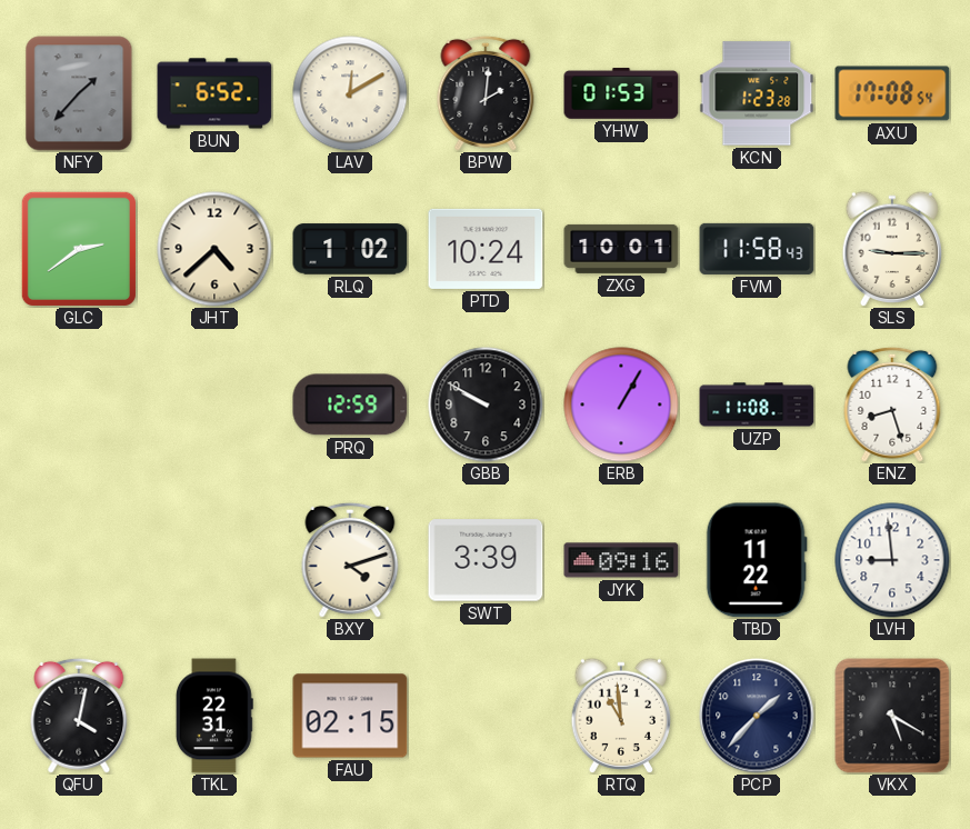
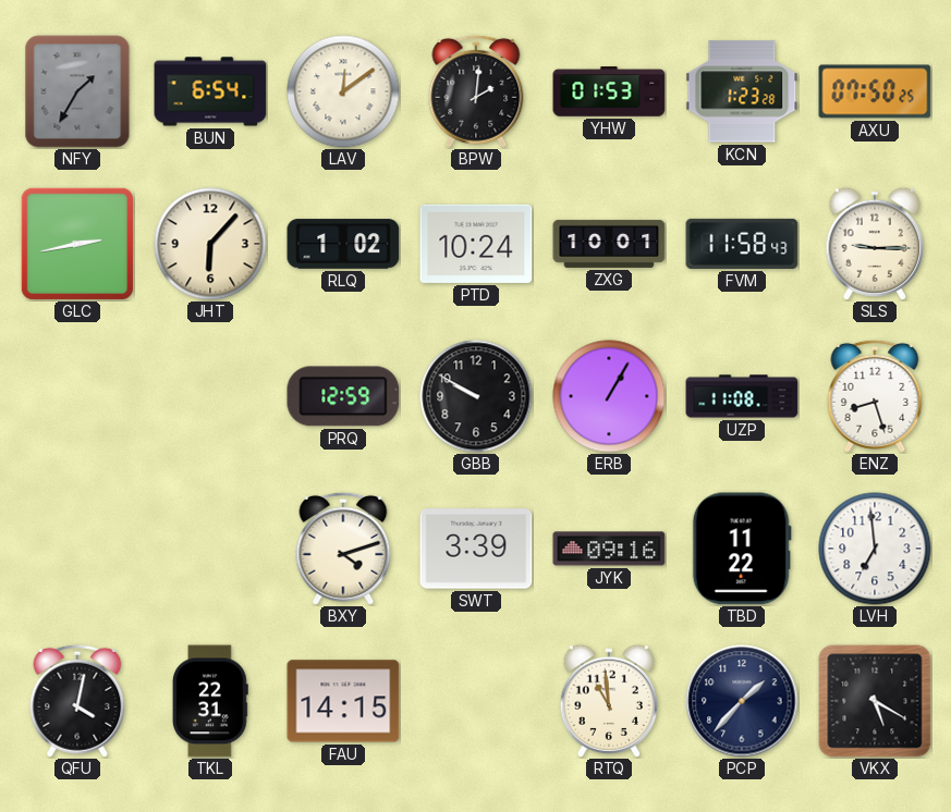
NFY: 1:37 -> 1:35
BUN: 6:52 -> 6:54
LAV: 12:10 -> 12:09
AXU: 17:08 -> 07:50
GLC: 2:39 -> 2:43
JHT: 4:38 -> 6:07
LVH: 8:59 -> 6:59
FAU: 02:15 -> 14:15
